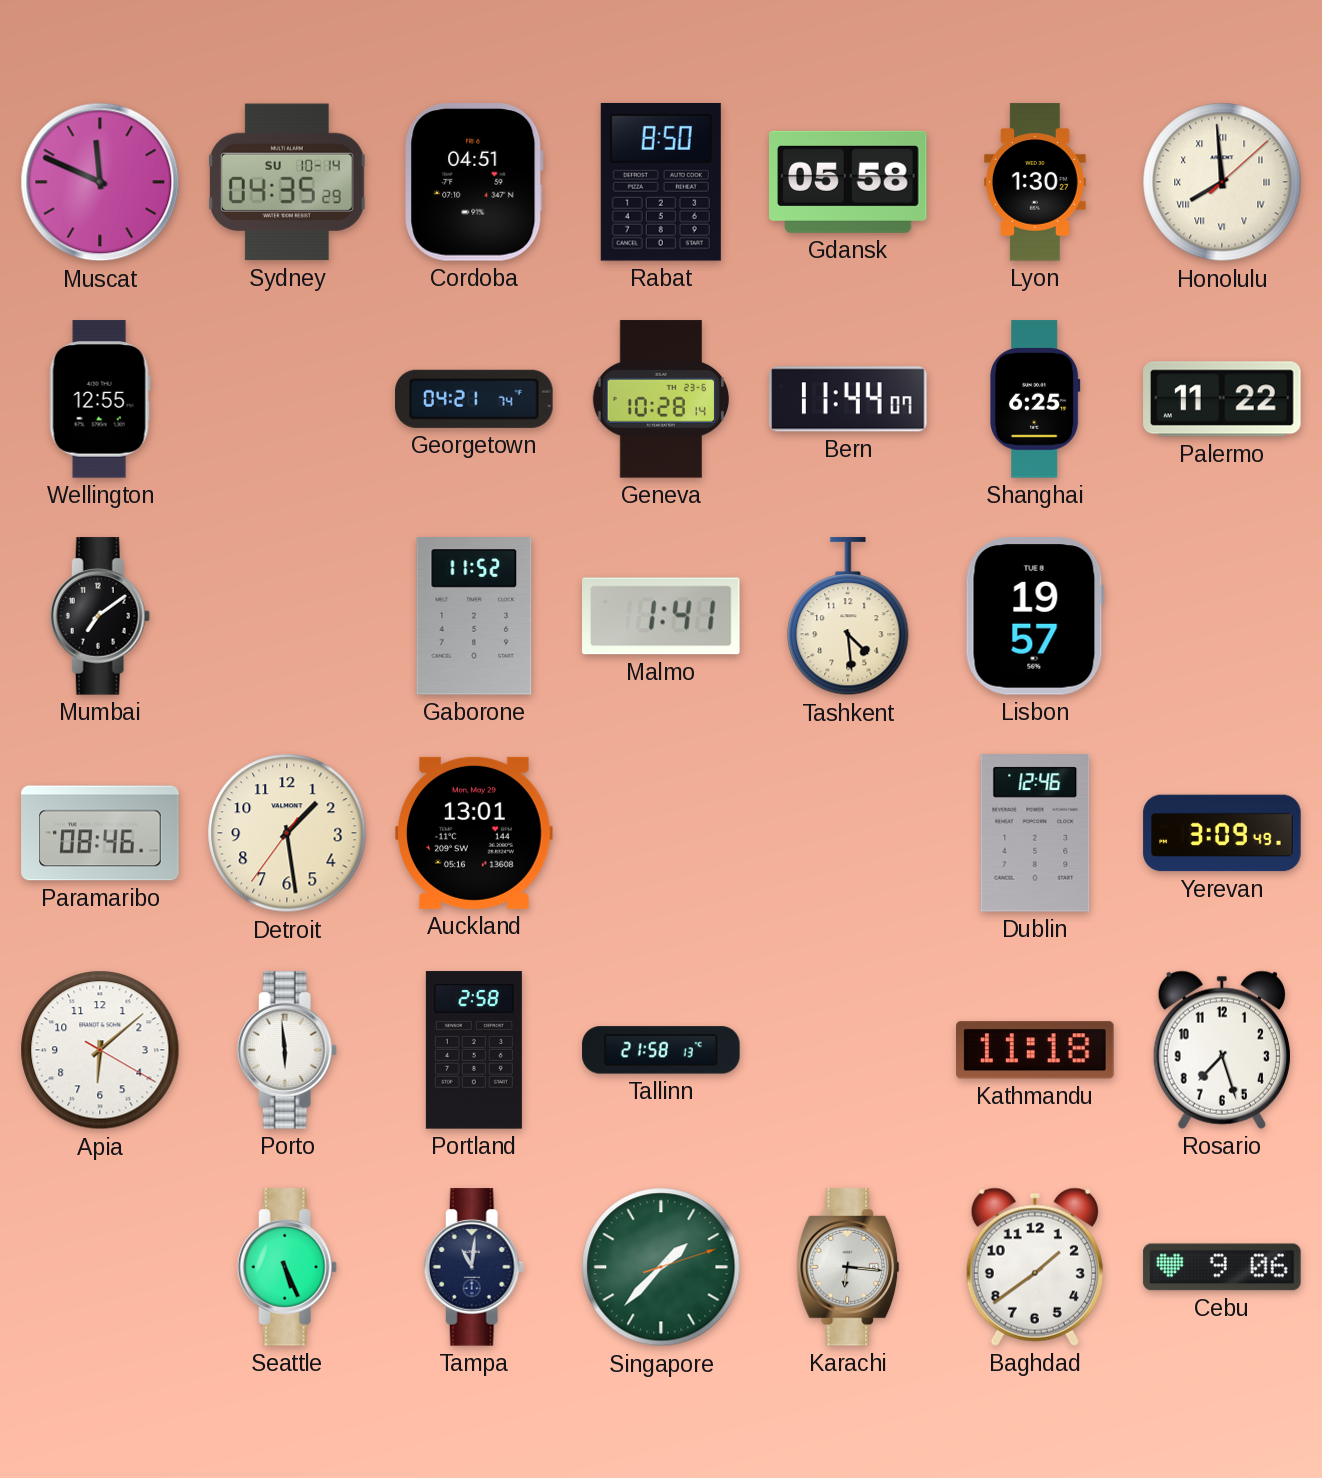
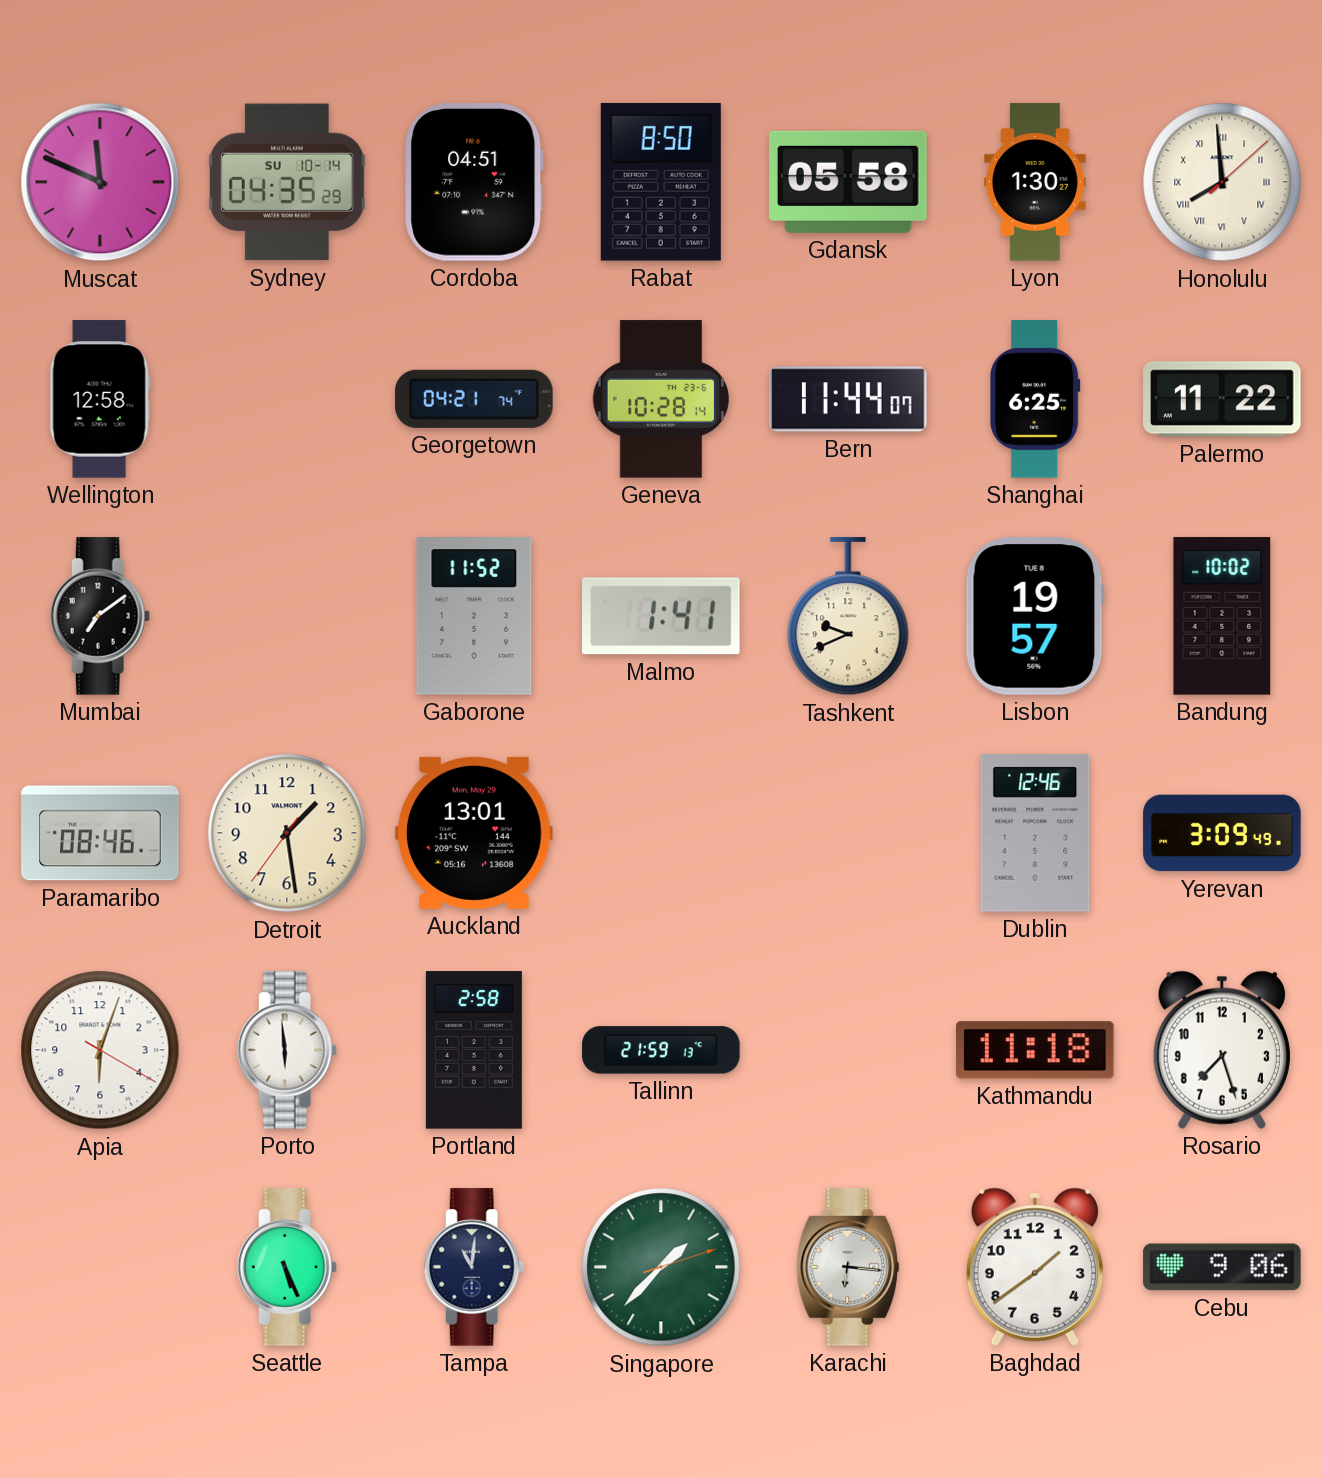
Wellington: 12:55 -> 12:58
Tashkent: 4:29 -> 9:41
Bandung: none -> 10:02
Apia: 6:08 -> 6:03
Tallinn: 21:58 -> 21:59
